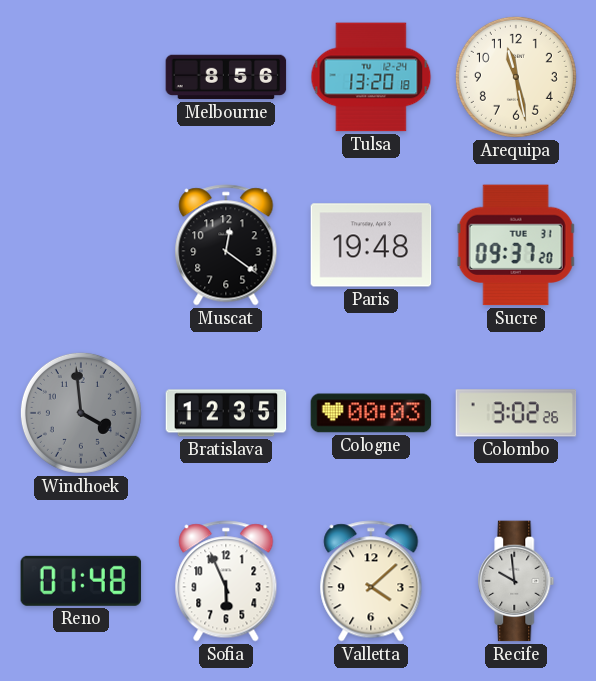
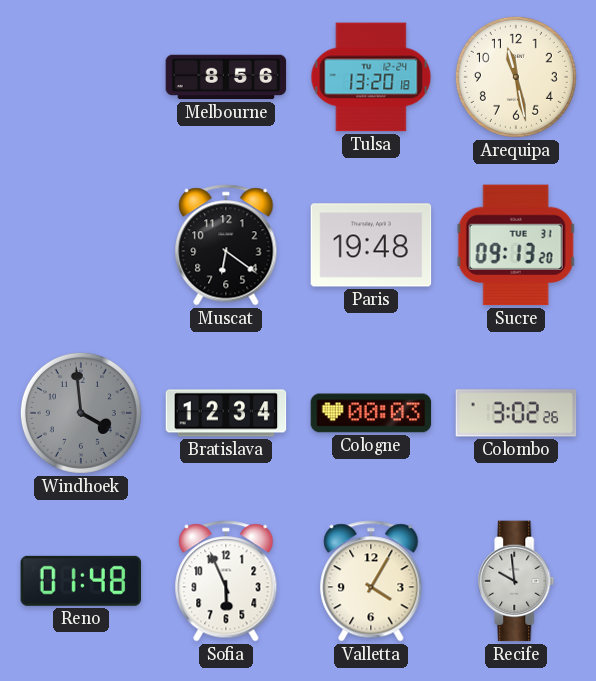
Muscat: 12:21 -> 6:21
Sucre: 09:37 -> 09:13
Bratislava: 12:35 -> 12:34
Valletta: 4:08 -> 4:05
